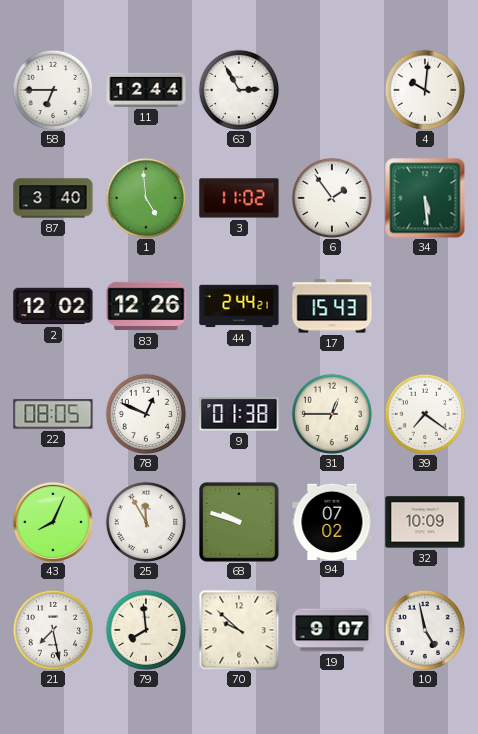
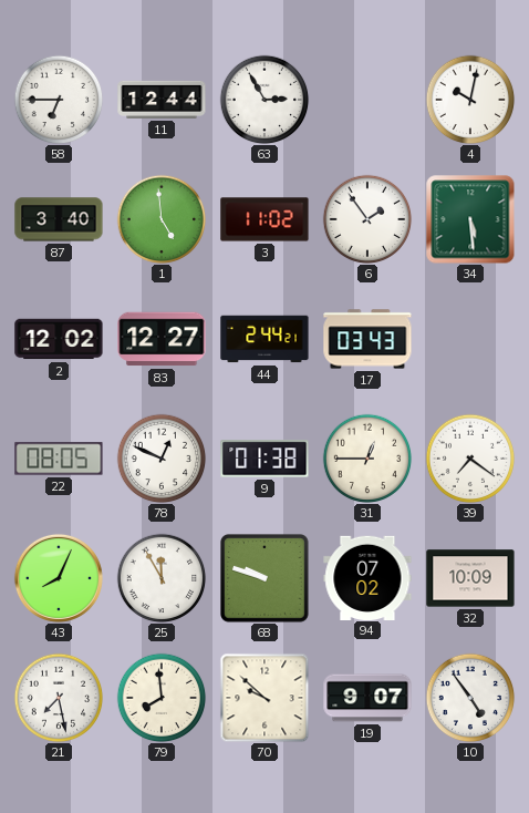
4: 10:01 -> 10:02
83: 12:26 -> 12:27
17: 15:43 -> 03:43
10: 4:58 -> 4:54
